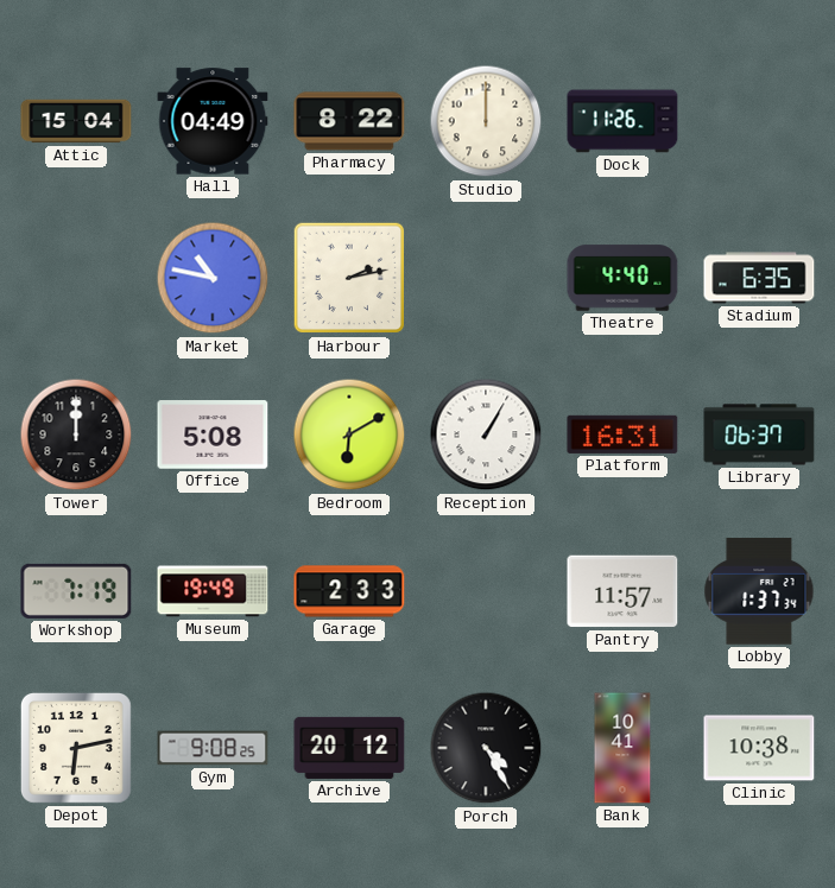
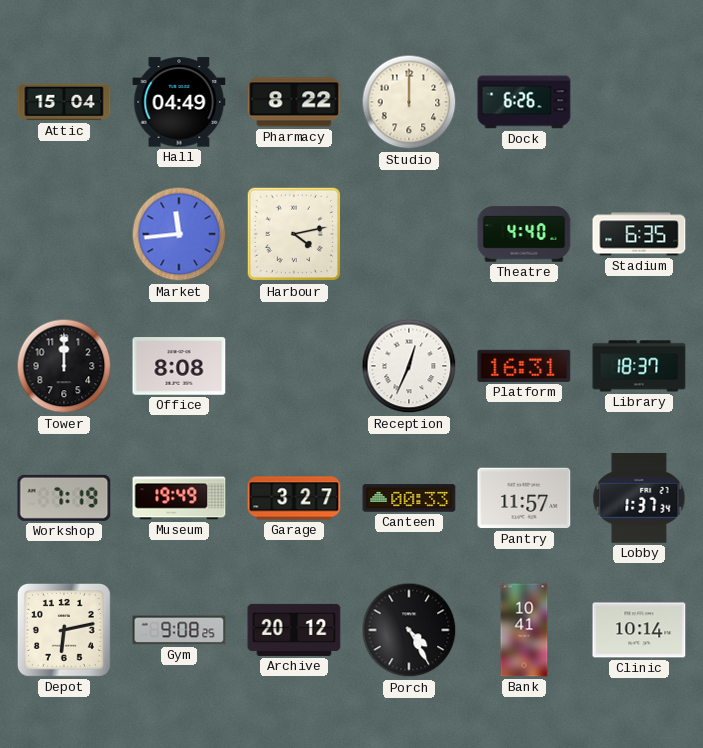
Dock: 11:26 -> 6:26
Market: 10:47 -> 11:44
Harbour: 2:13 -> 4:13
Office: 5:08 -> 8:08
Bedroom: 6:10 -> none
Reception: 1:05 -> 12:34
Library: 06:37 -> 18:37
Garage: 2:33 -> 3:27
Canteen: none -> 00:33
Clinic: 10:38 -> 10:14
